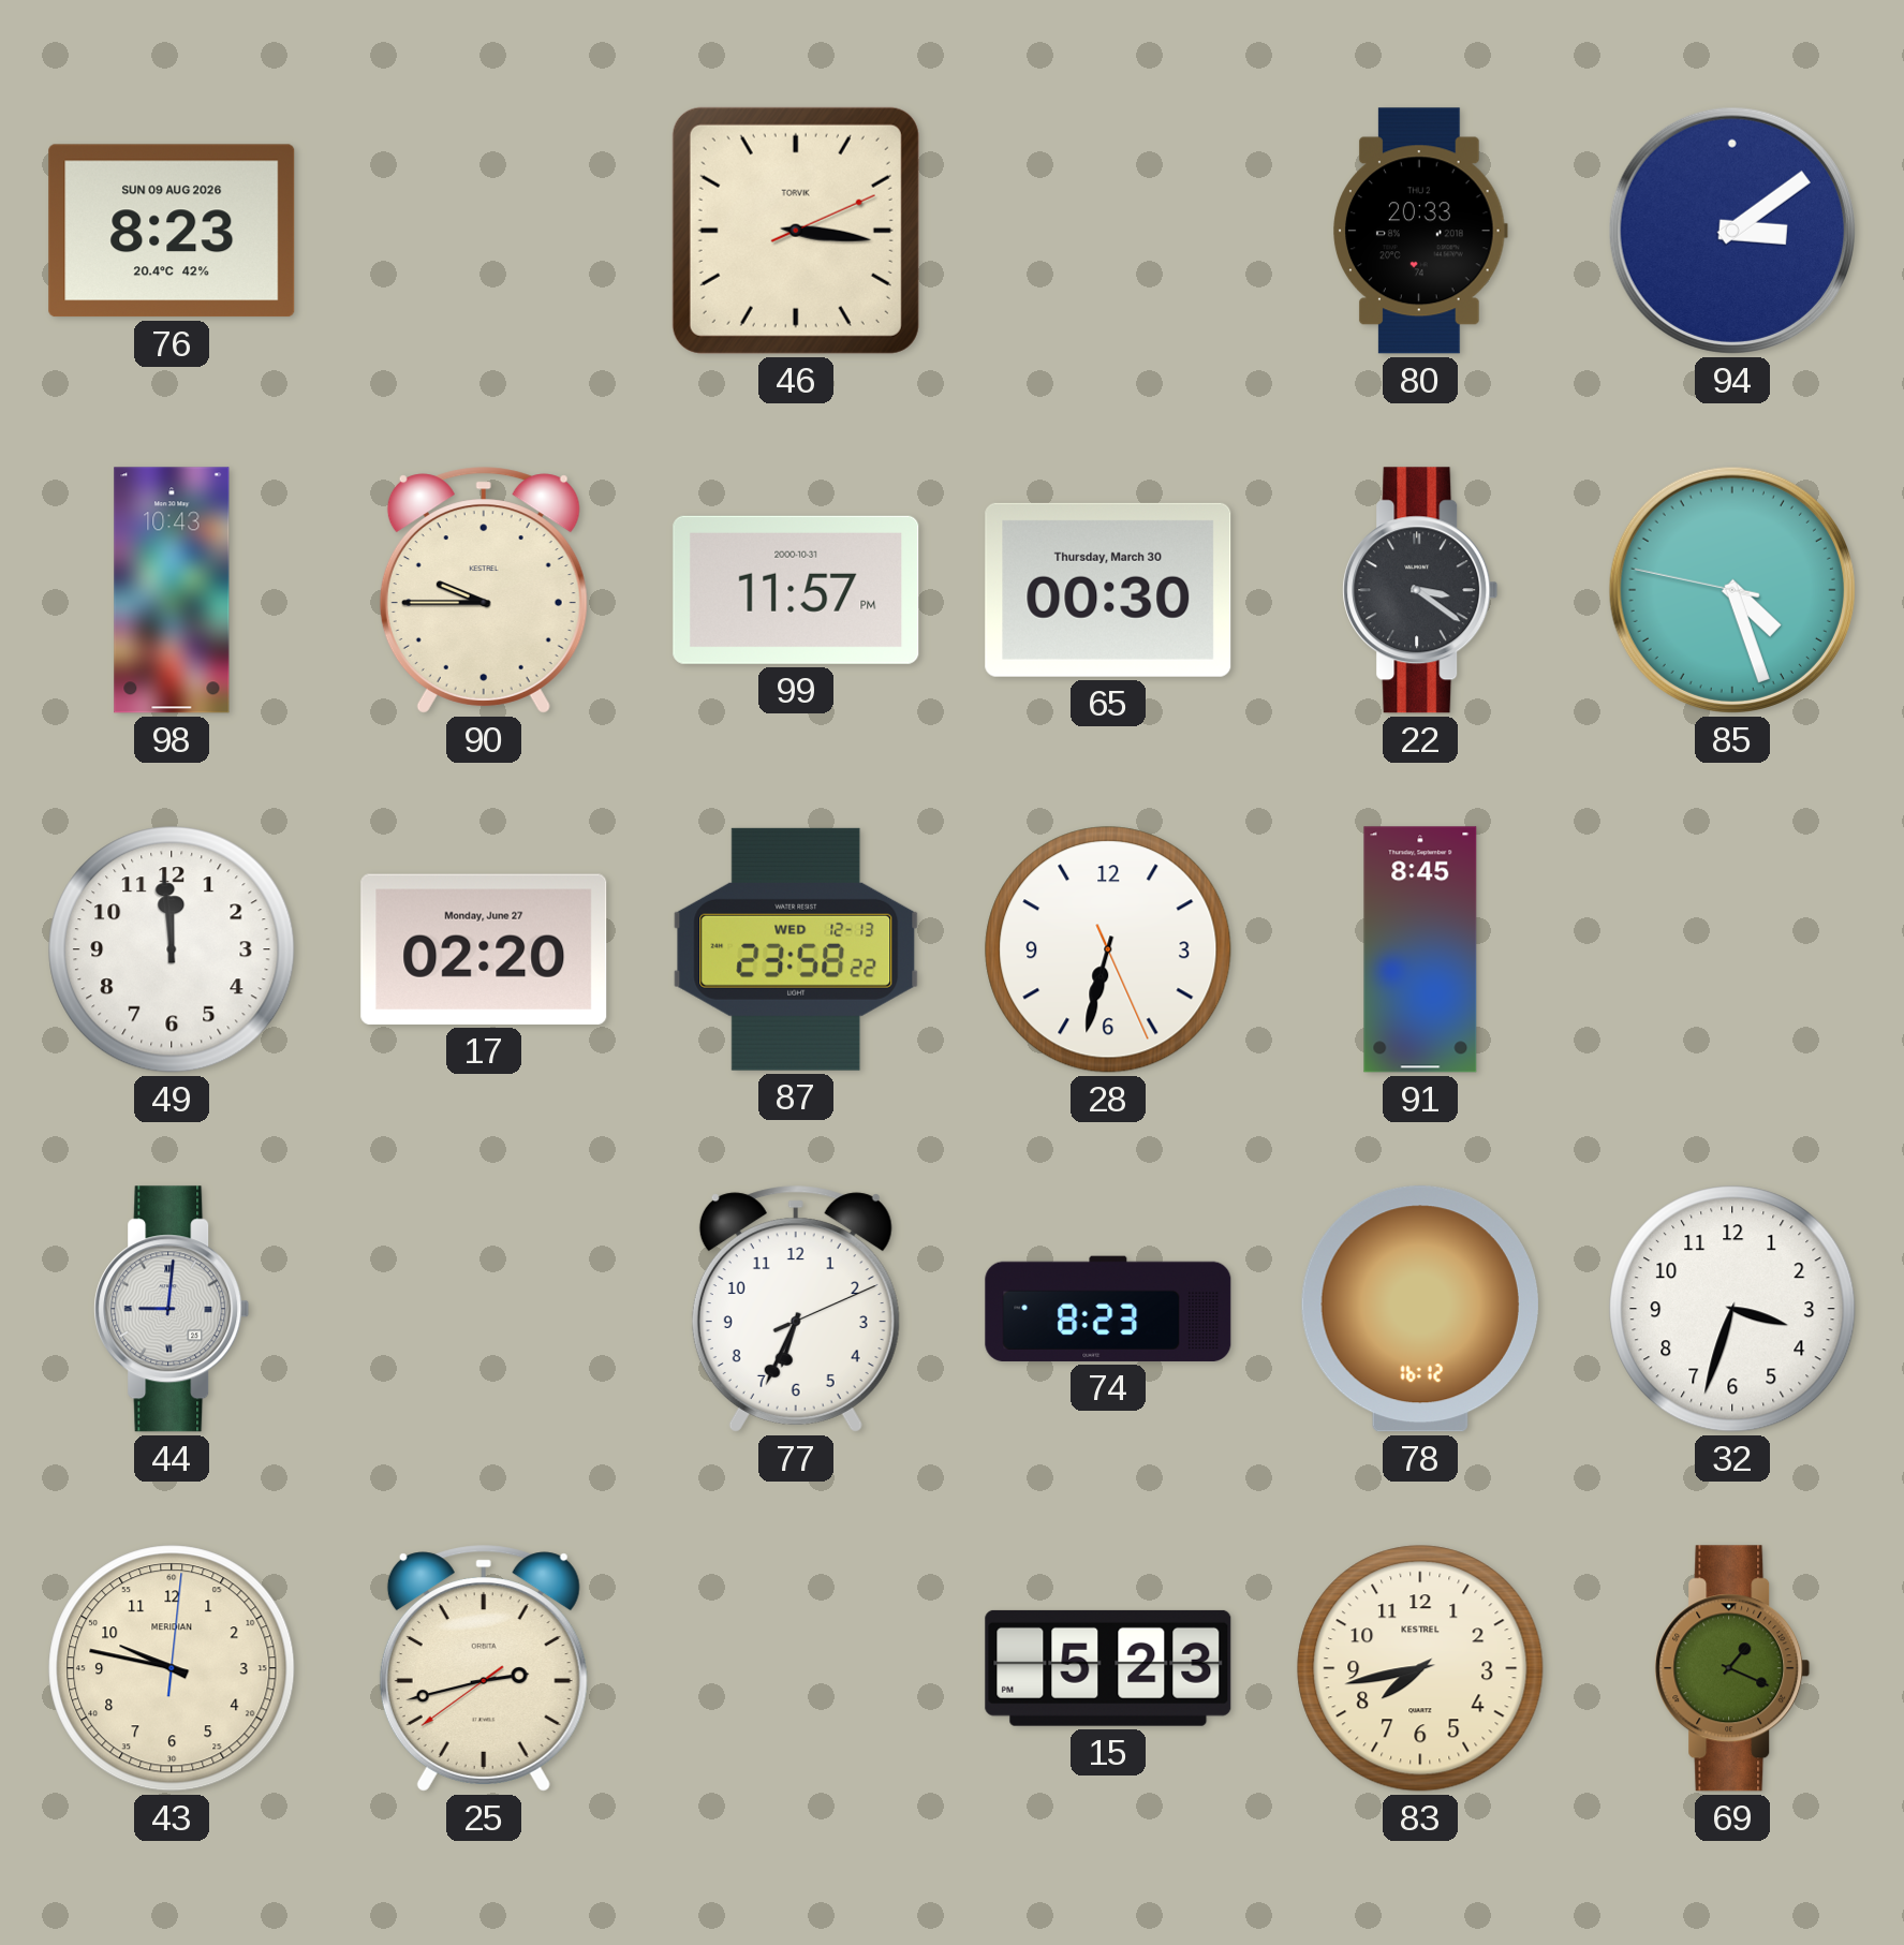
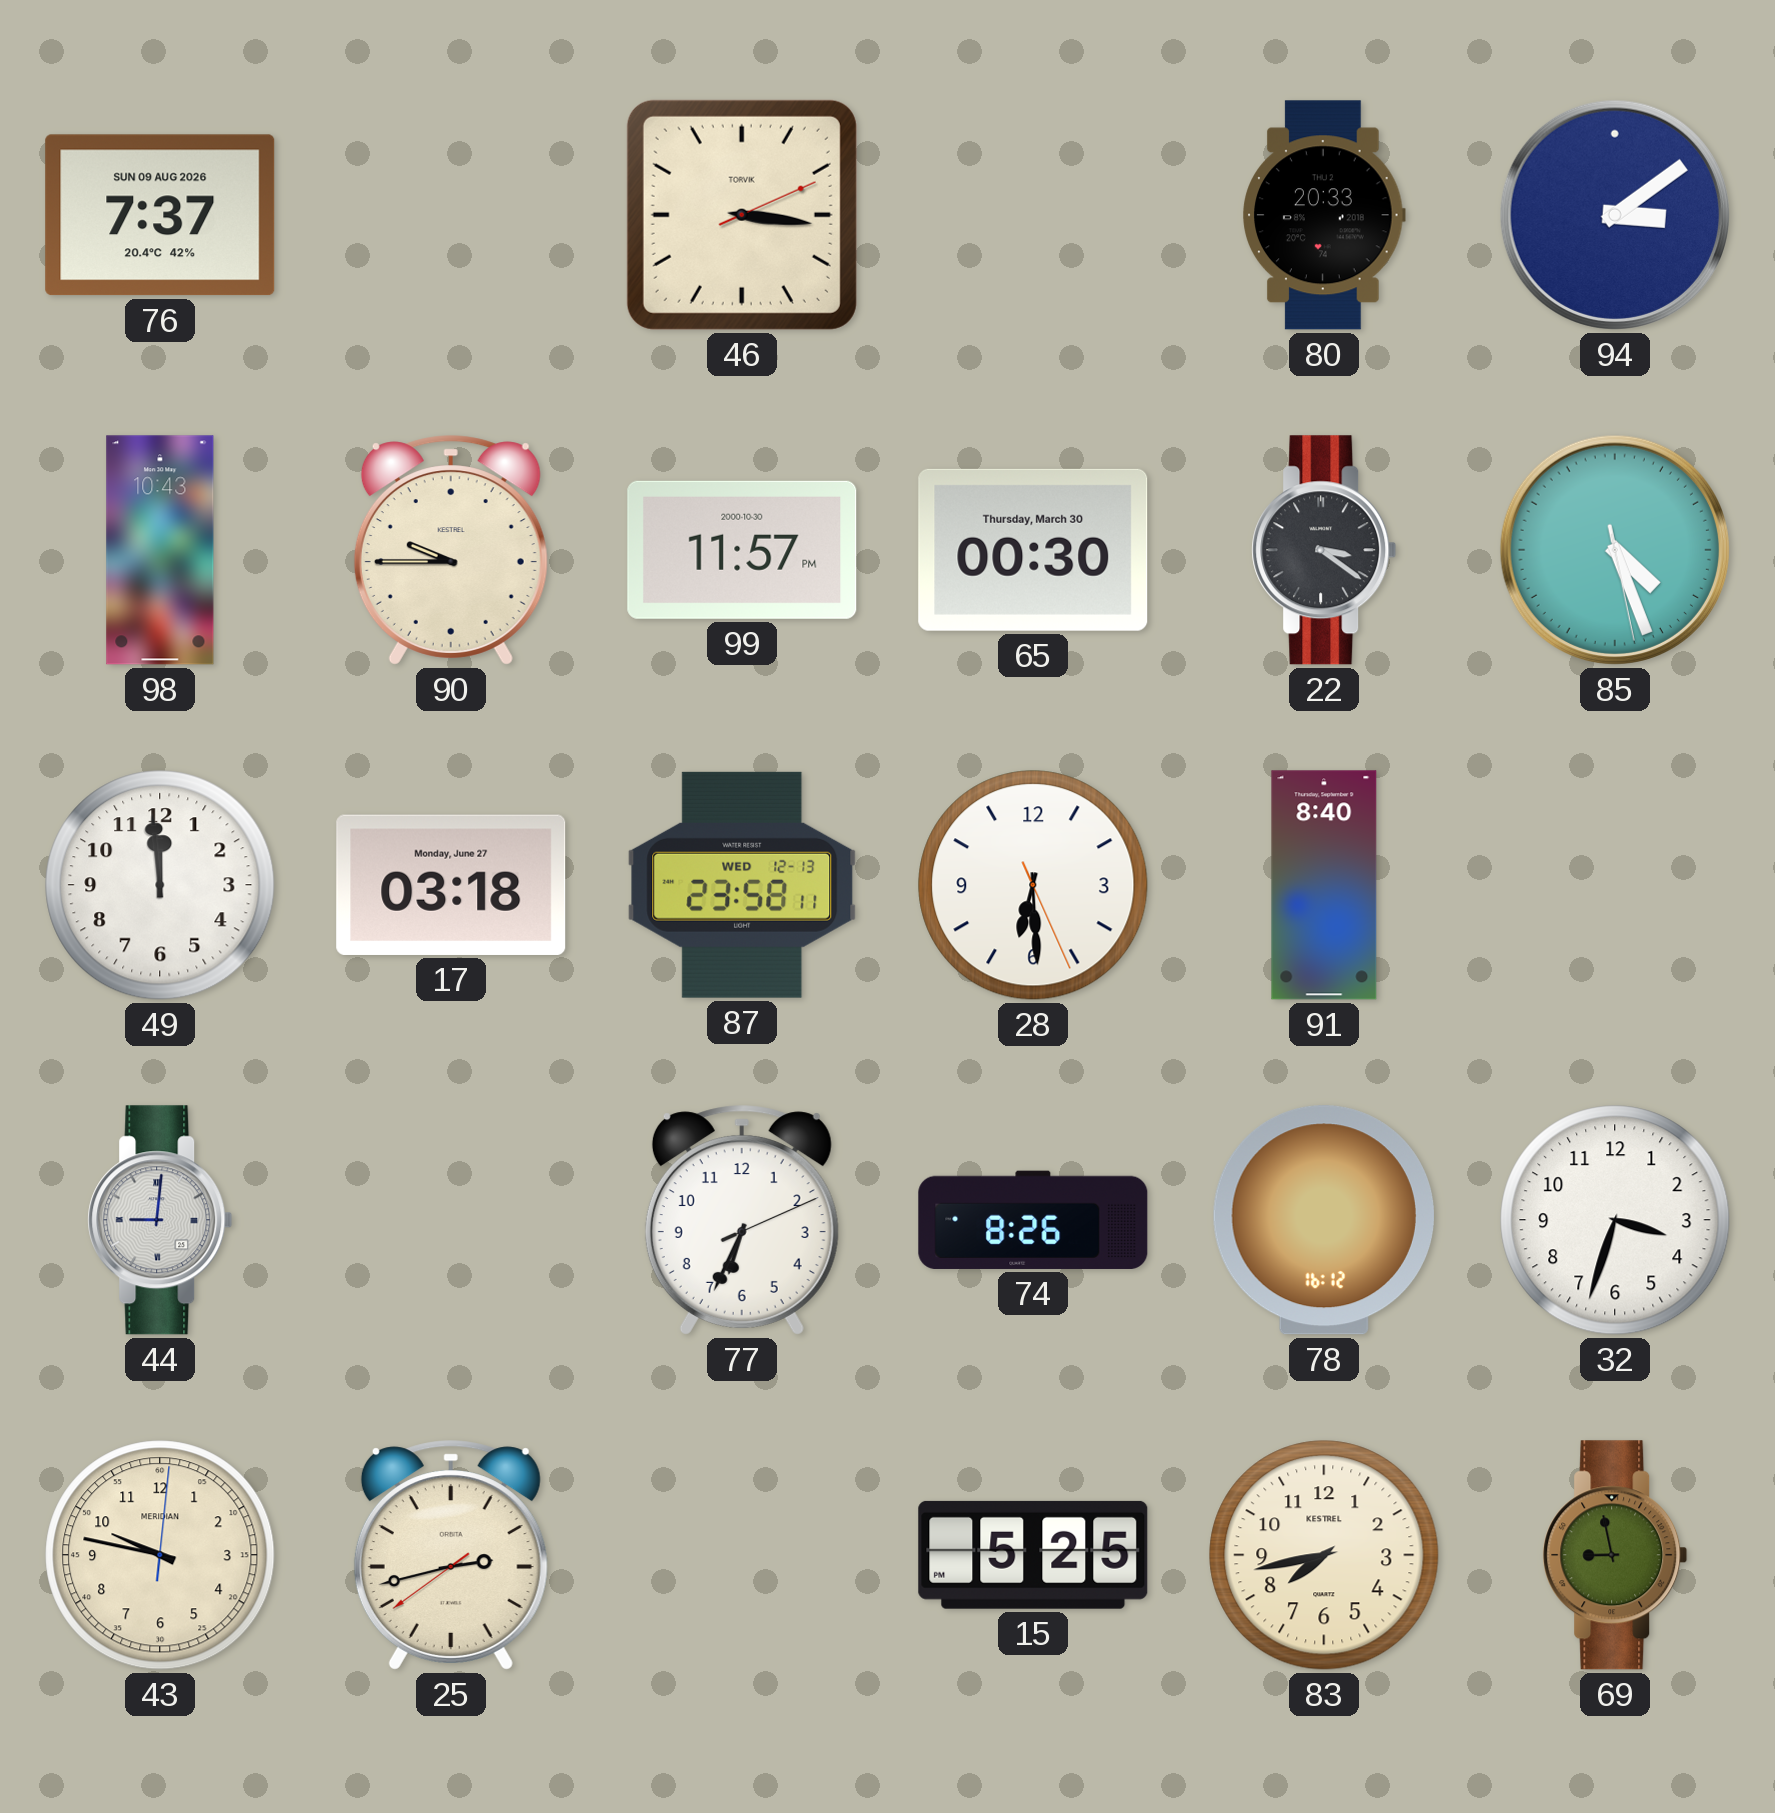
76: 8:23 -> 7:37
99 date: 2000-10-31 -> 2000-10-30
85: 4:26:47 -> 4:26:28
17: 02:20 -> 03:18
87: 23:58:22 -> 23:58:11
28: 6:32 -> 6:29
91: 8:45 -> 8:40
74: 8:23 -> 8:26
15: 5:23 -> 5:25
69: 1:19 -> 8:58
